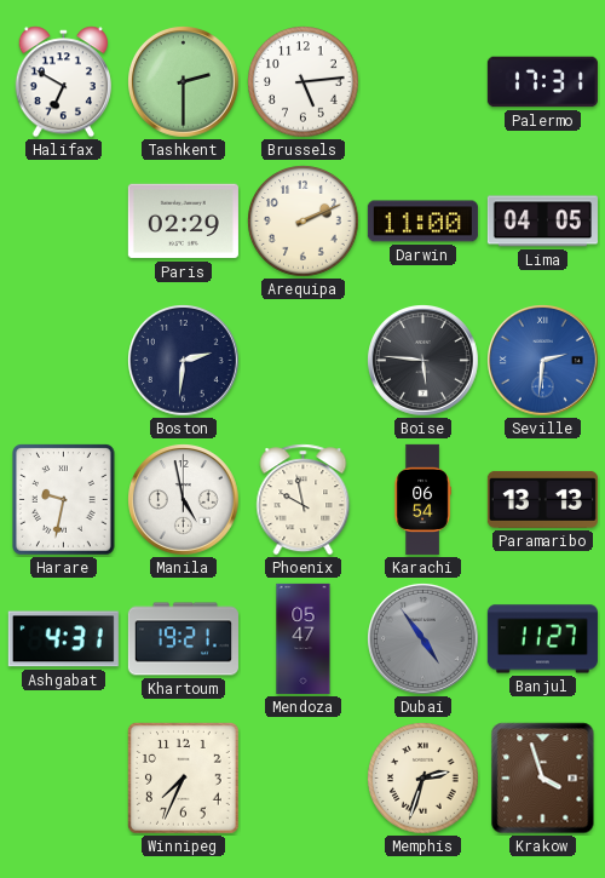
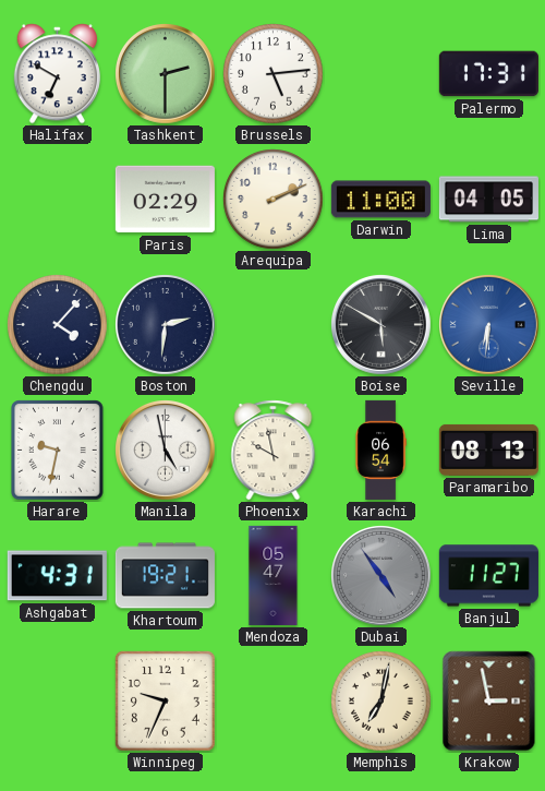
Chengdu: none -> 4:07
Boise: 5:46 -> 5:50
Seville: 2:31 -> 6:31
Paramaribo: 13:13 -> 08:13
Winnipeg: 7:34 -> 9:34
Memphis: 2:33 -> 7:02
Krakow: 3:57 -> 2:58
